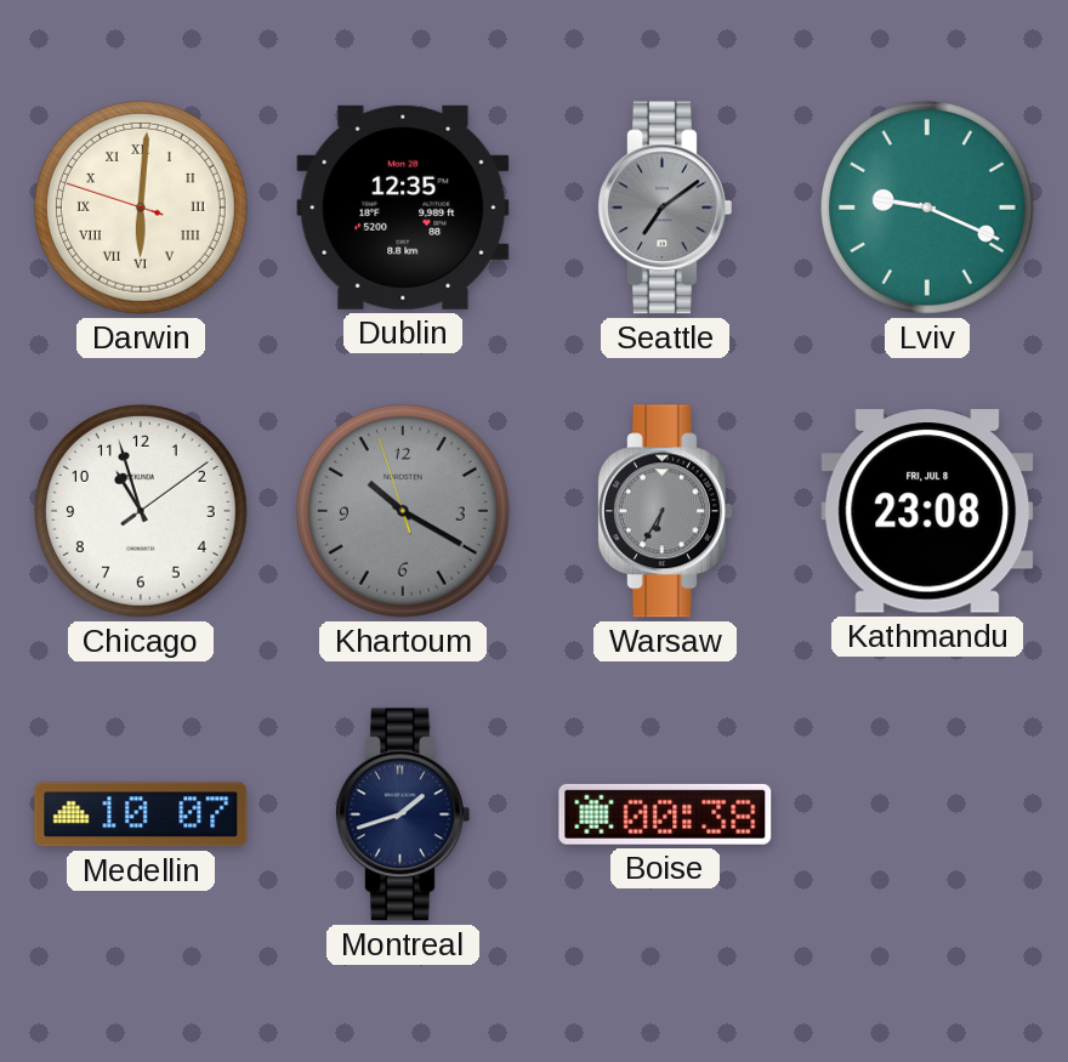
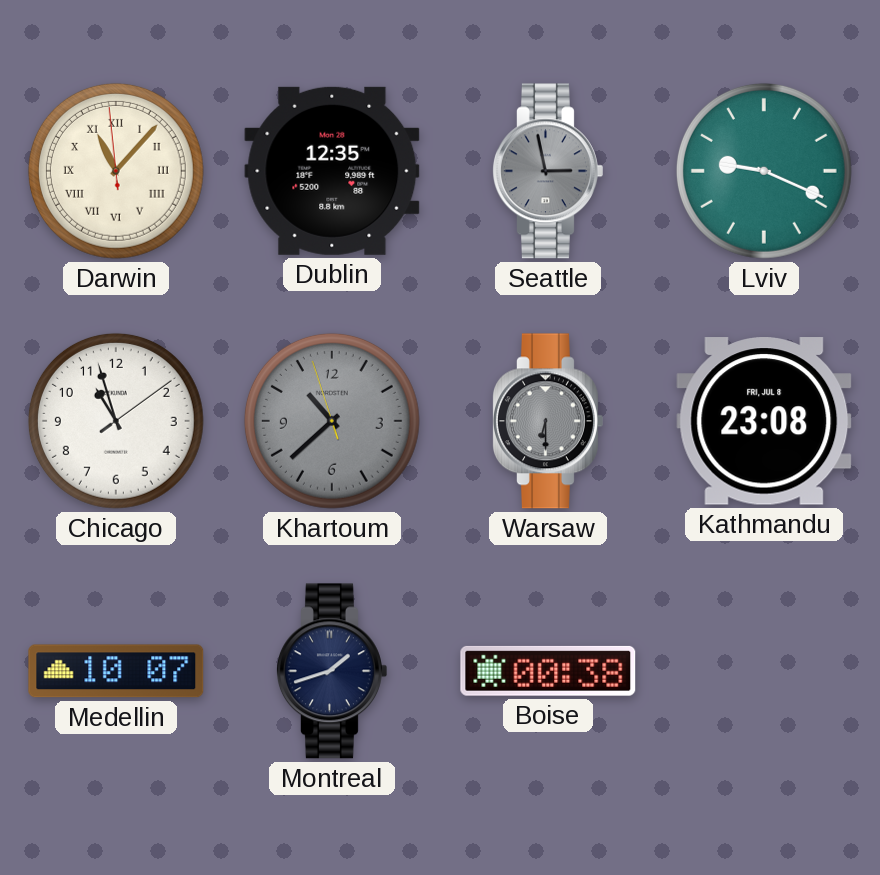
Darwin: 6:00 -> 11:06
Seattle: 7:09 -> 2:58
Khartoum: 10:19 -> 10:37
Warsaw: 6:35 -> 6:30
